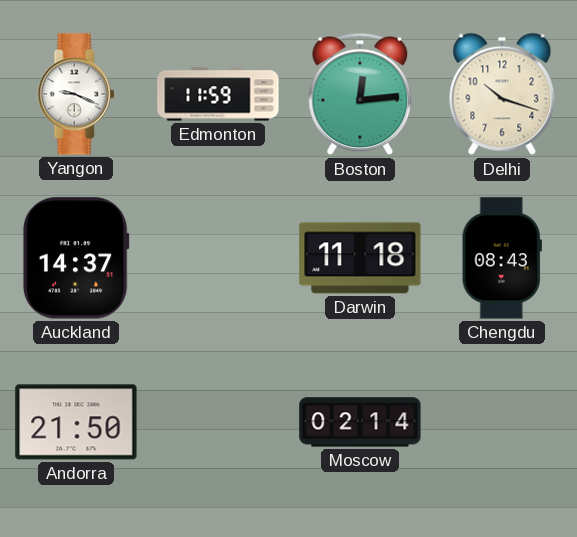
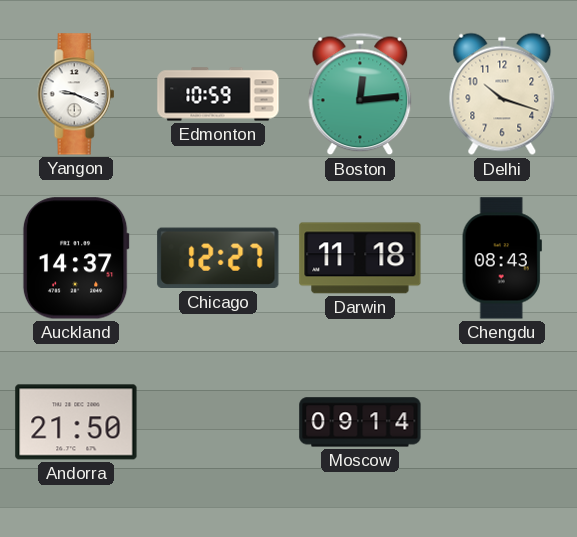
Edmonton: 11:59 -> 10:59
Chicago: none -> 12:27
Moscow: 02:14 -> 09:14
